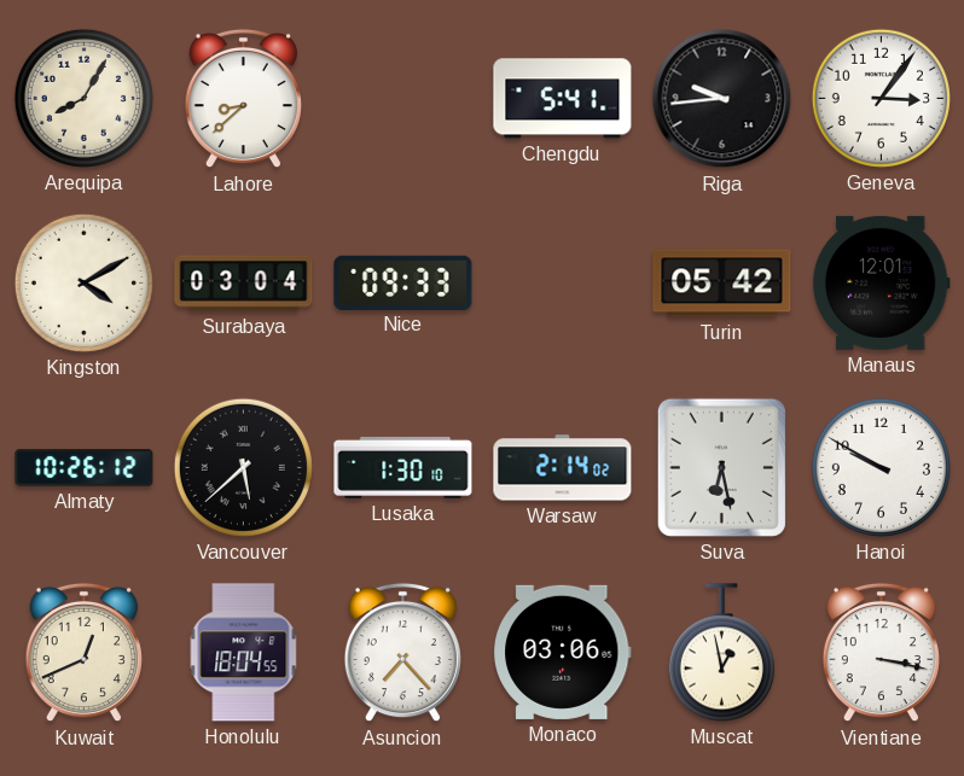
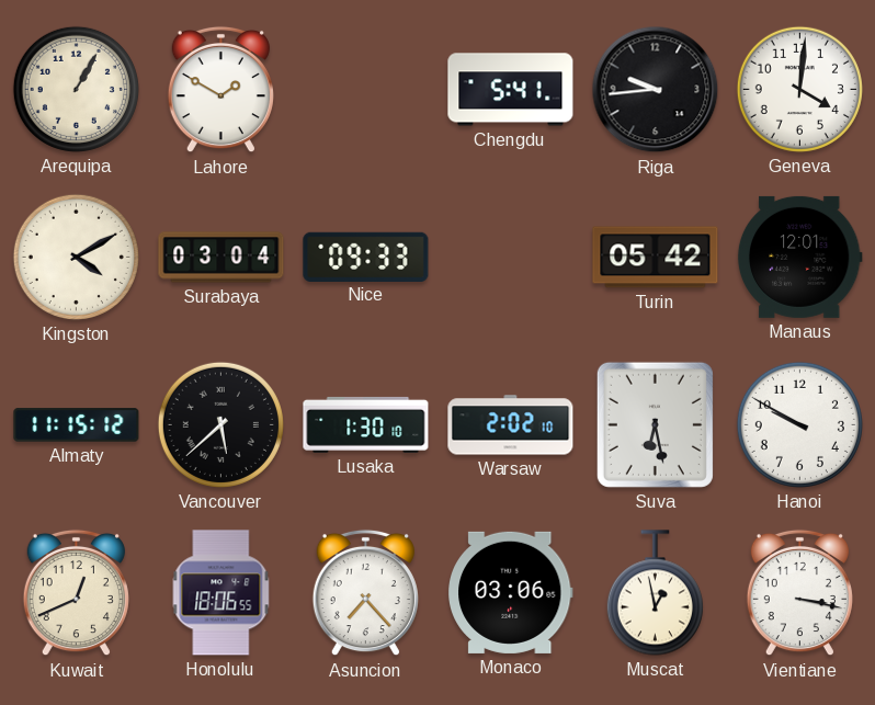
Arequipa: 8:05 -> 1:05
Lahore: 8:38 -> 1:50
Geneva: 3:06 -> 4:01
Almaty: 10:26 -> 11:15
Warsaw: 2:14 -> 2:02
Honolulu: 18:04 -> 18:06
